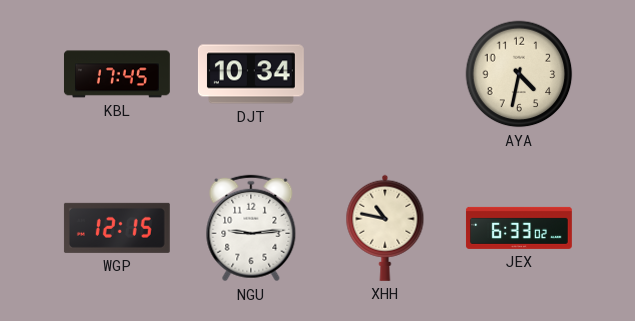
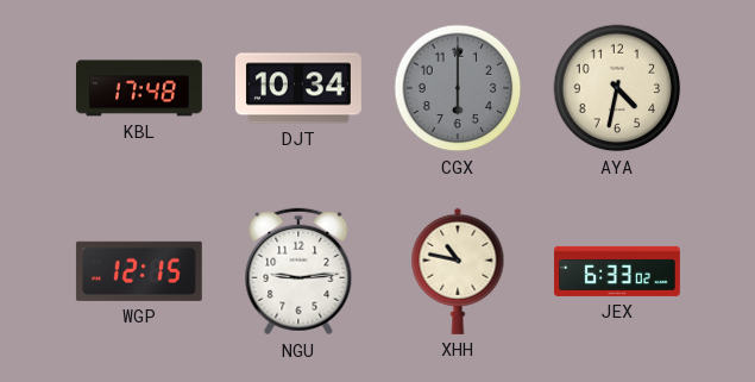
KBL: 17:45 -> 17:48
CGX: none -> 6:00
